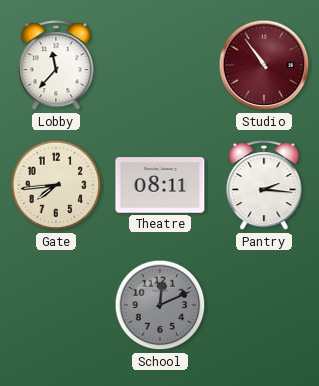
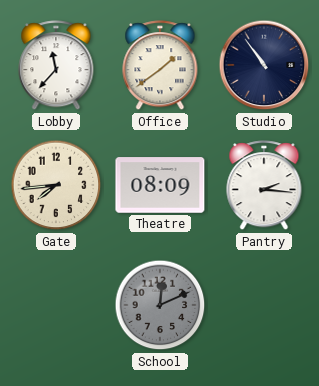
Office: none -> 1:39
Studio dial: burgundy -> navy
Theatre: 08:11 -> 08:09
